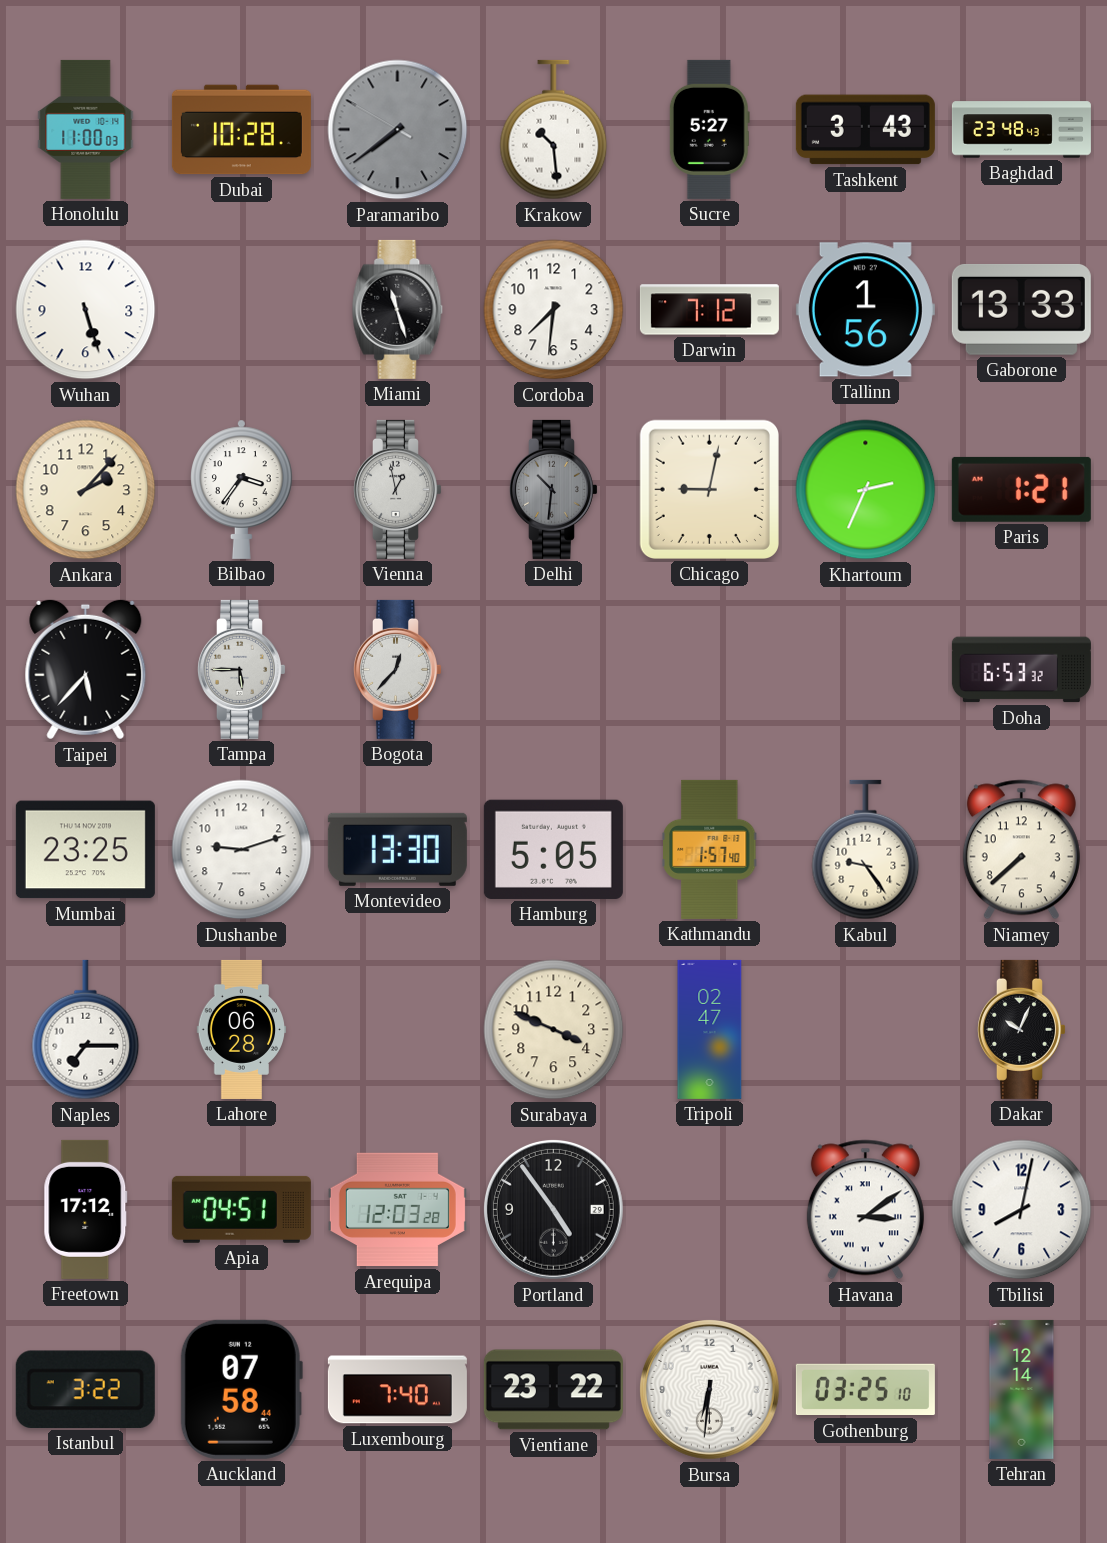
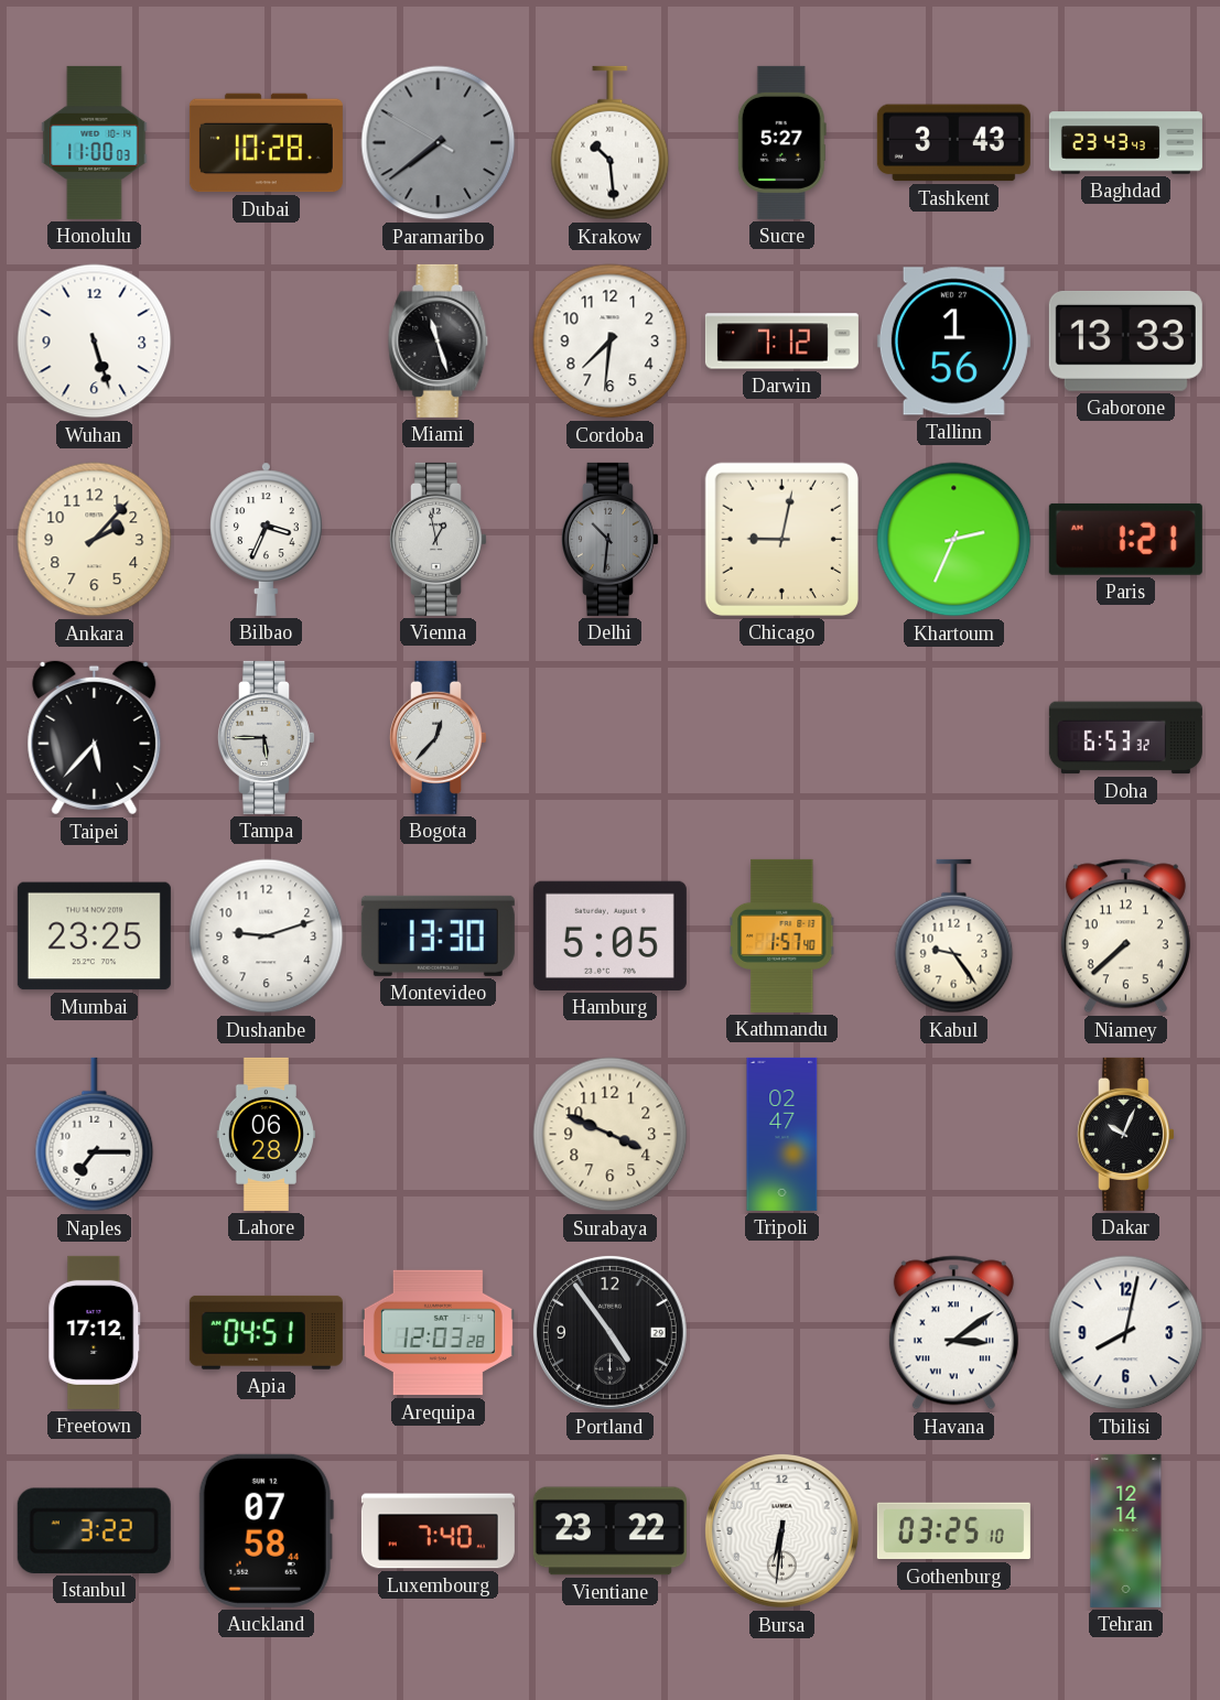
Baghdad: 23:48 -> 23:43
Bilbao: 3:36 -> 3:34
